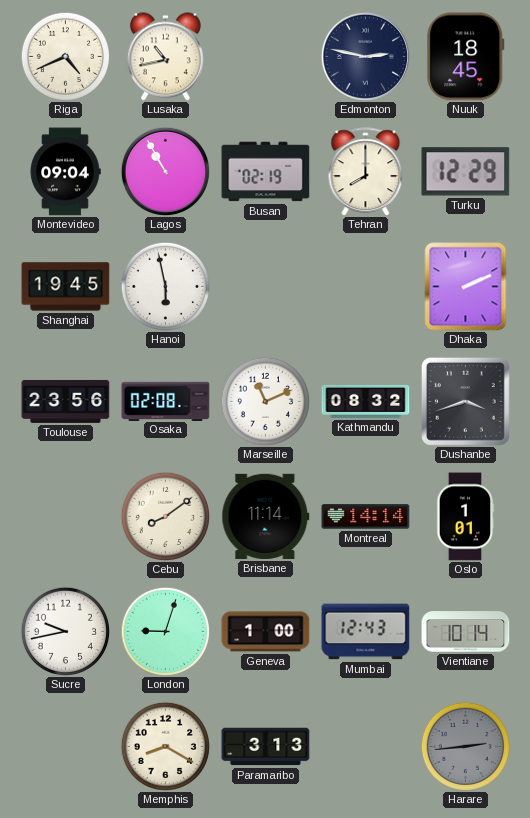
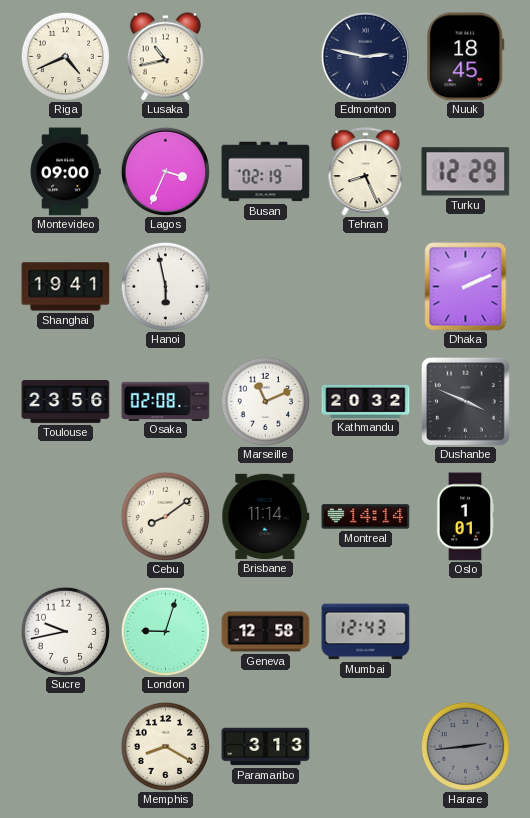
Montevideo: 09:04 -> 09:00
Lagos: 10:55 -> 3:34
Tehran: 8:00 -> 8:26
Shanghai: 19:45 -> 19:41
Kathmandu: 08:32 -> 20:32
Dushanbe: 3:42 -> 3:49
Geneva: 1:00 -> 12:58
Vientiane: 10:14 -> none
